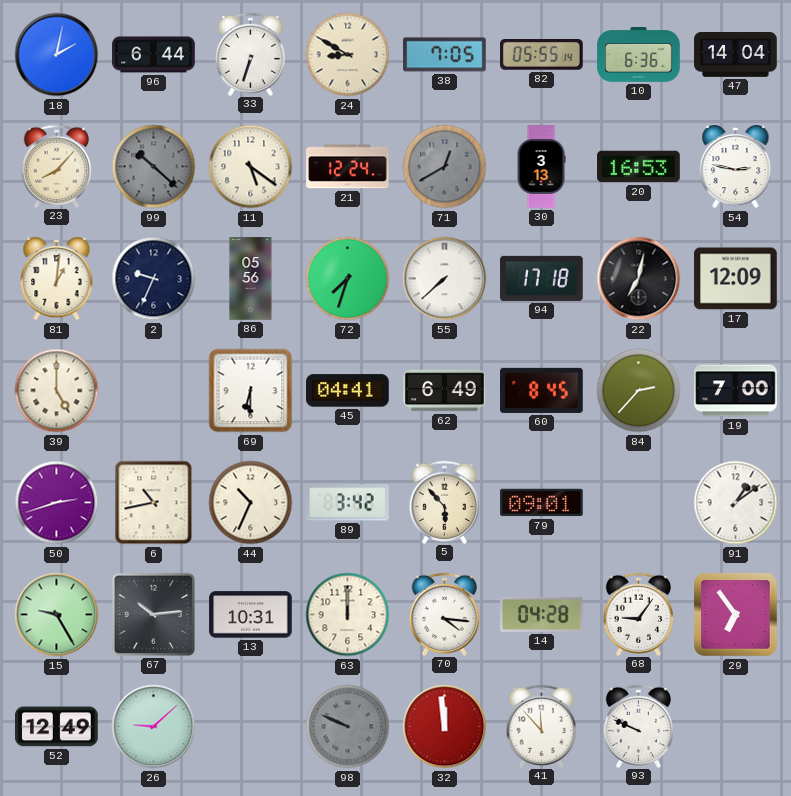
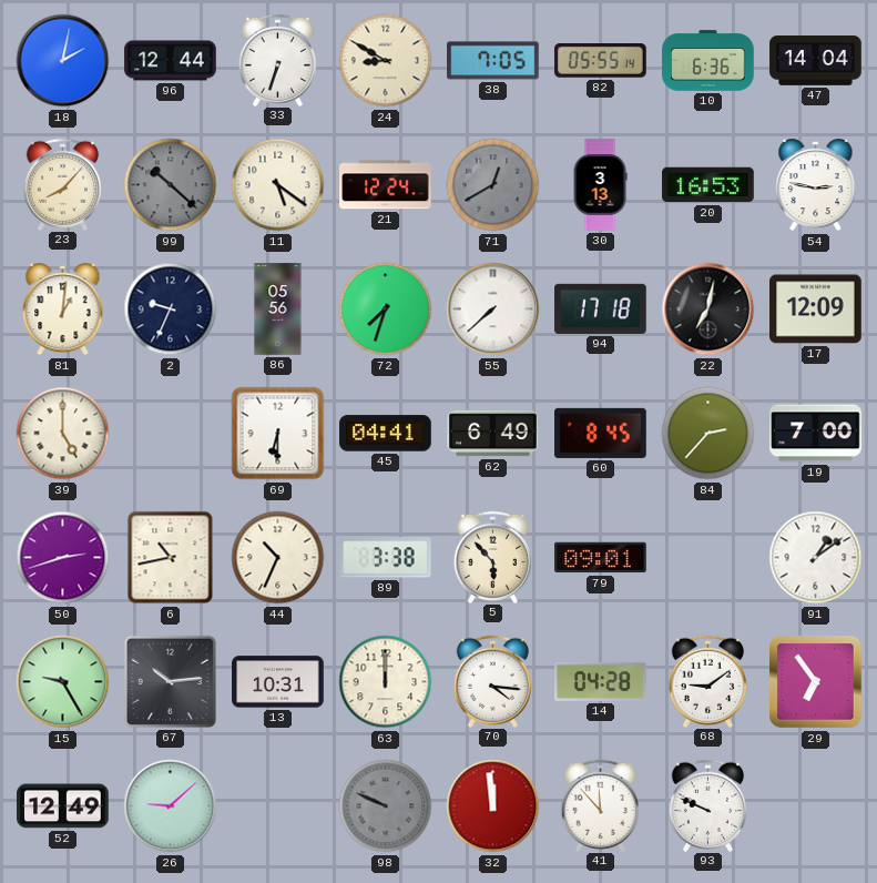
96: 6:44 -> 12:44
89: 3:42 -> 3:38
68: 9:06 -> 9:09
